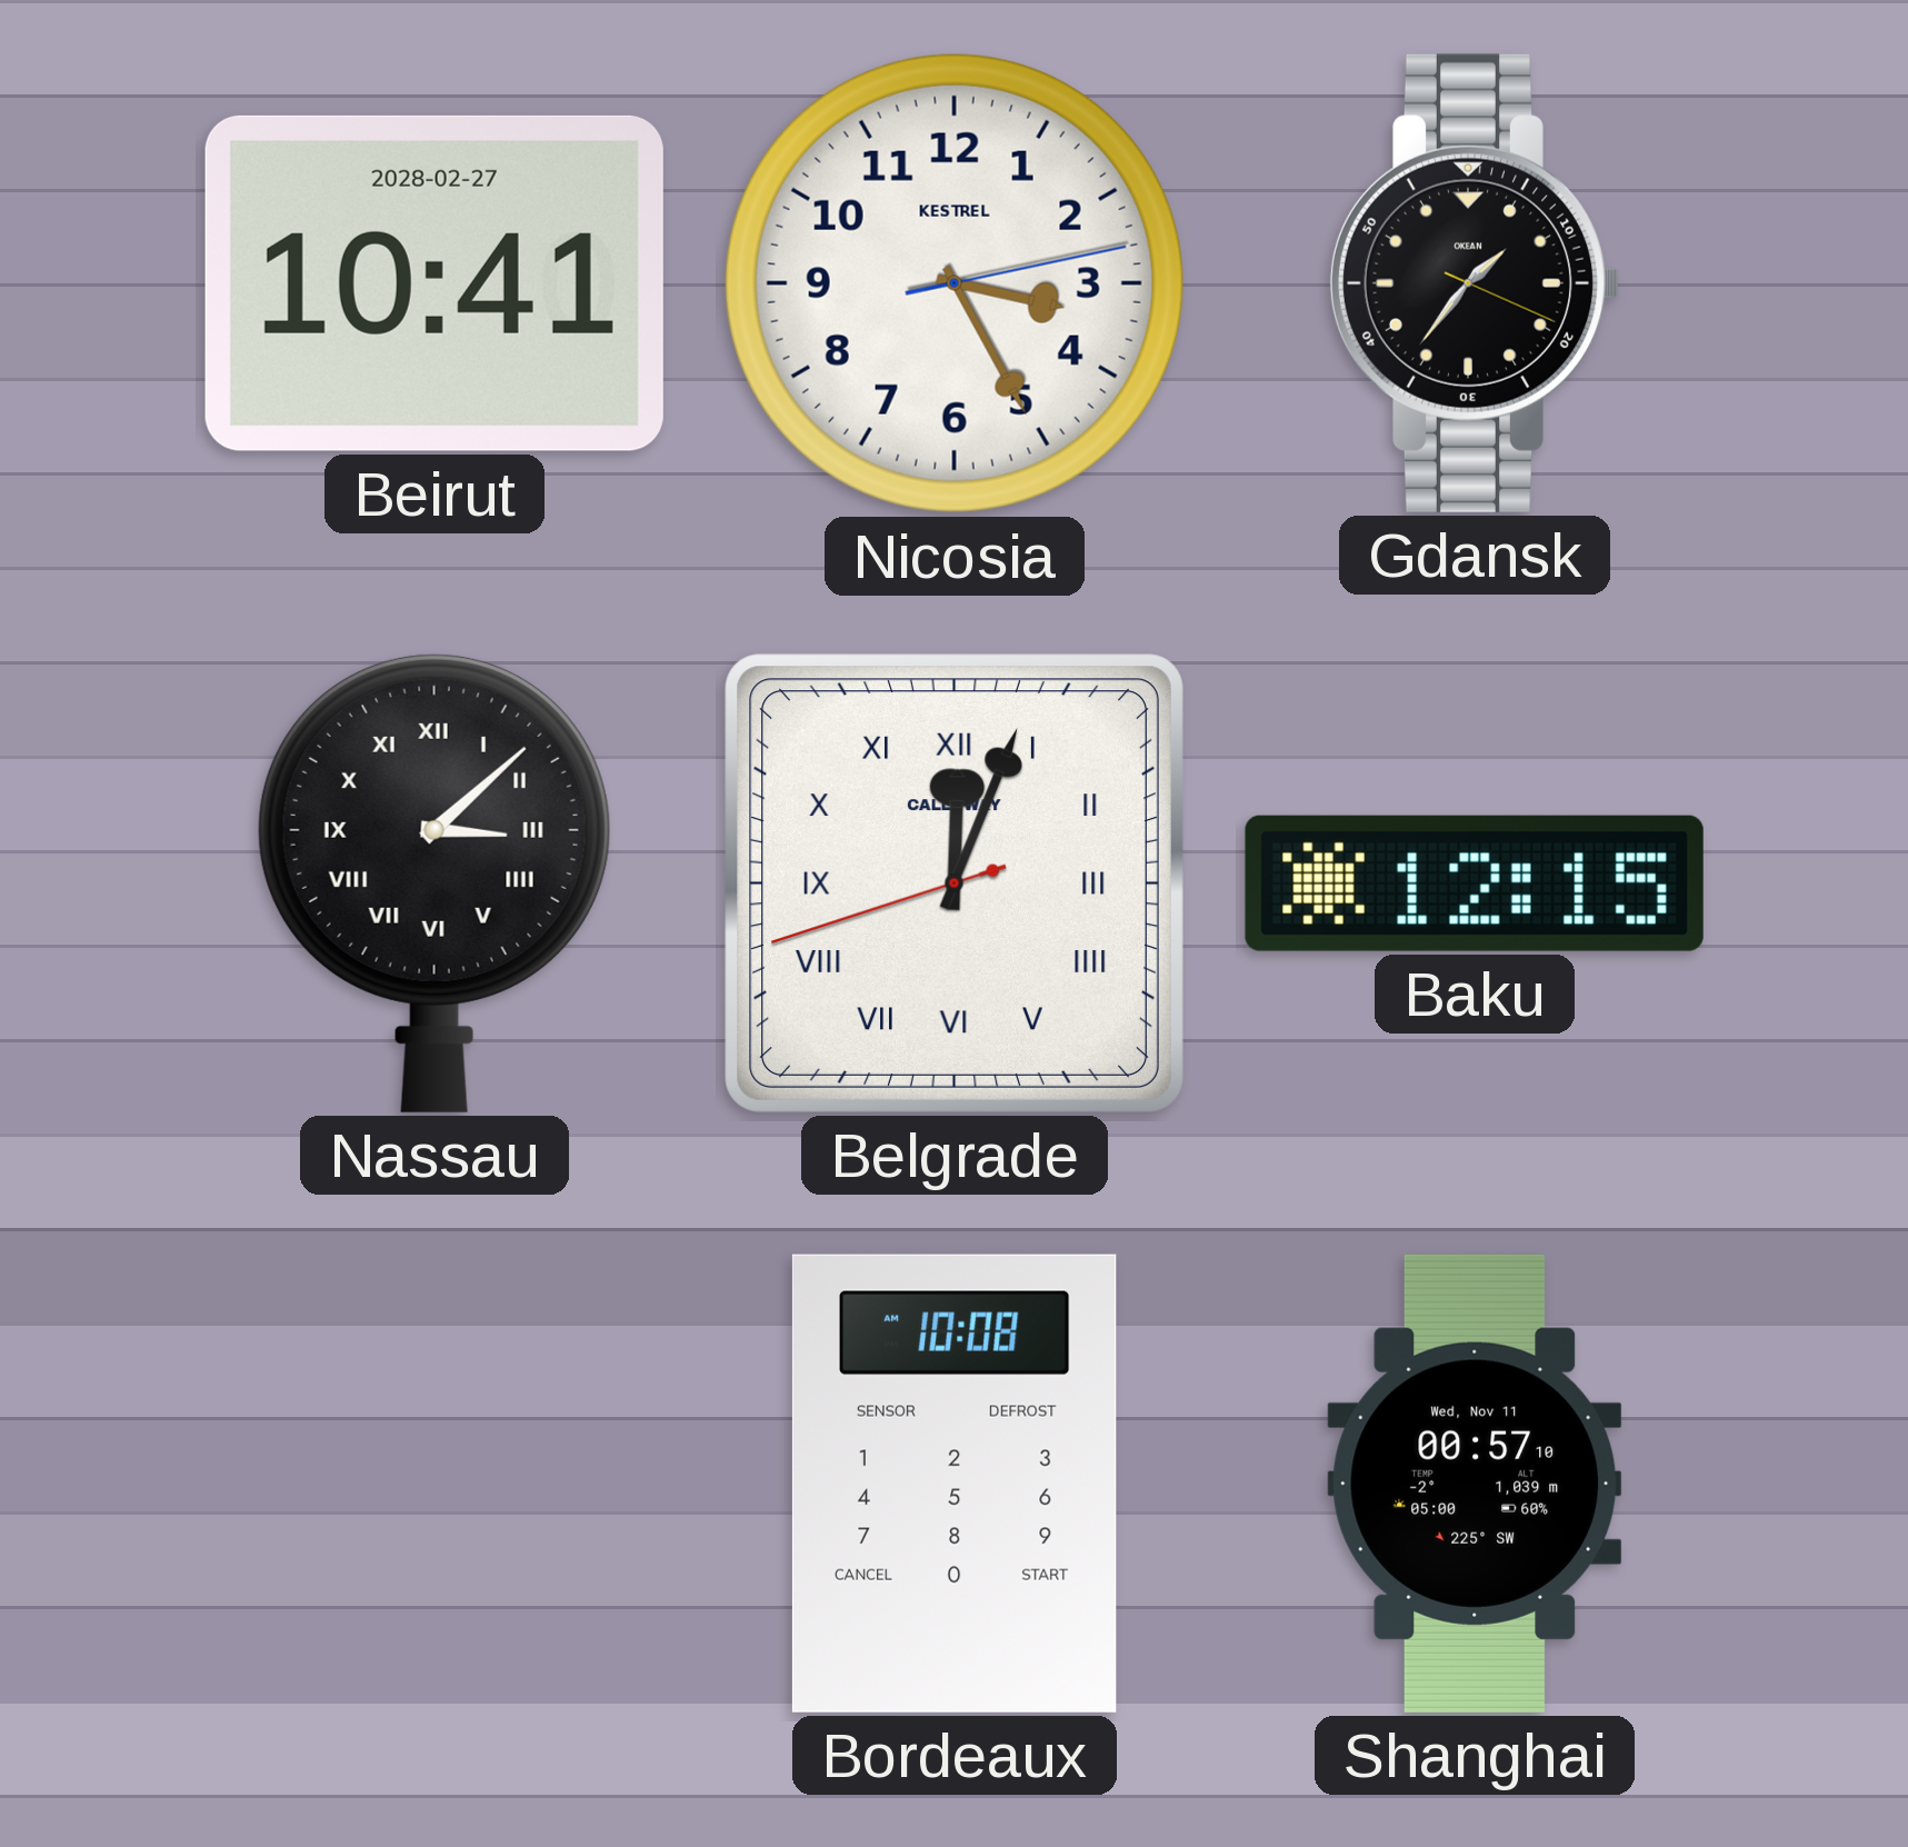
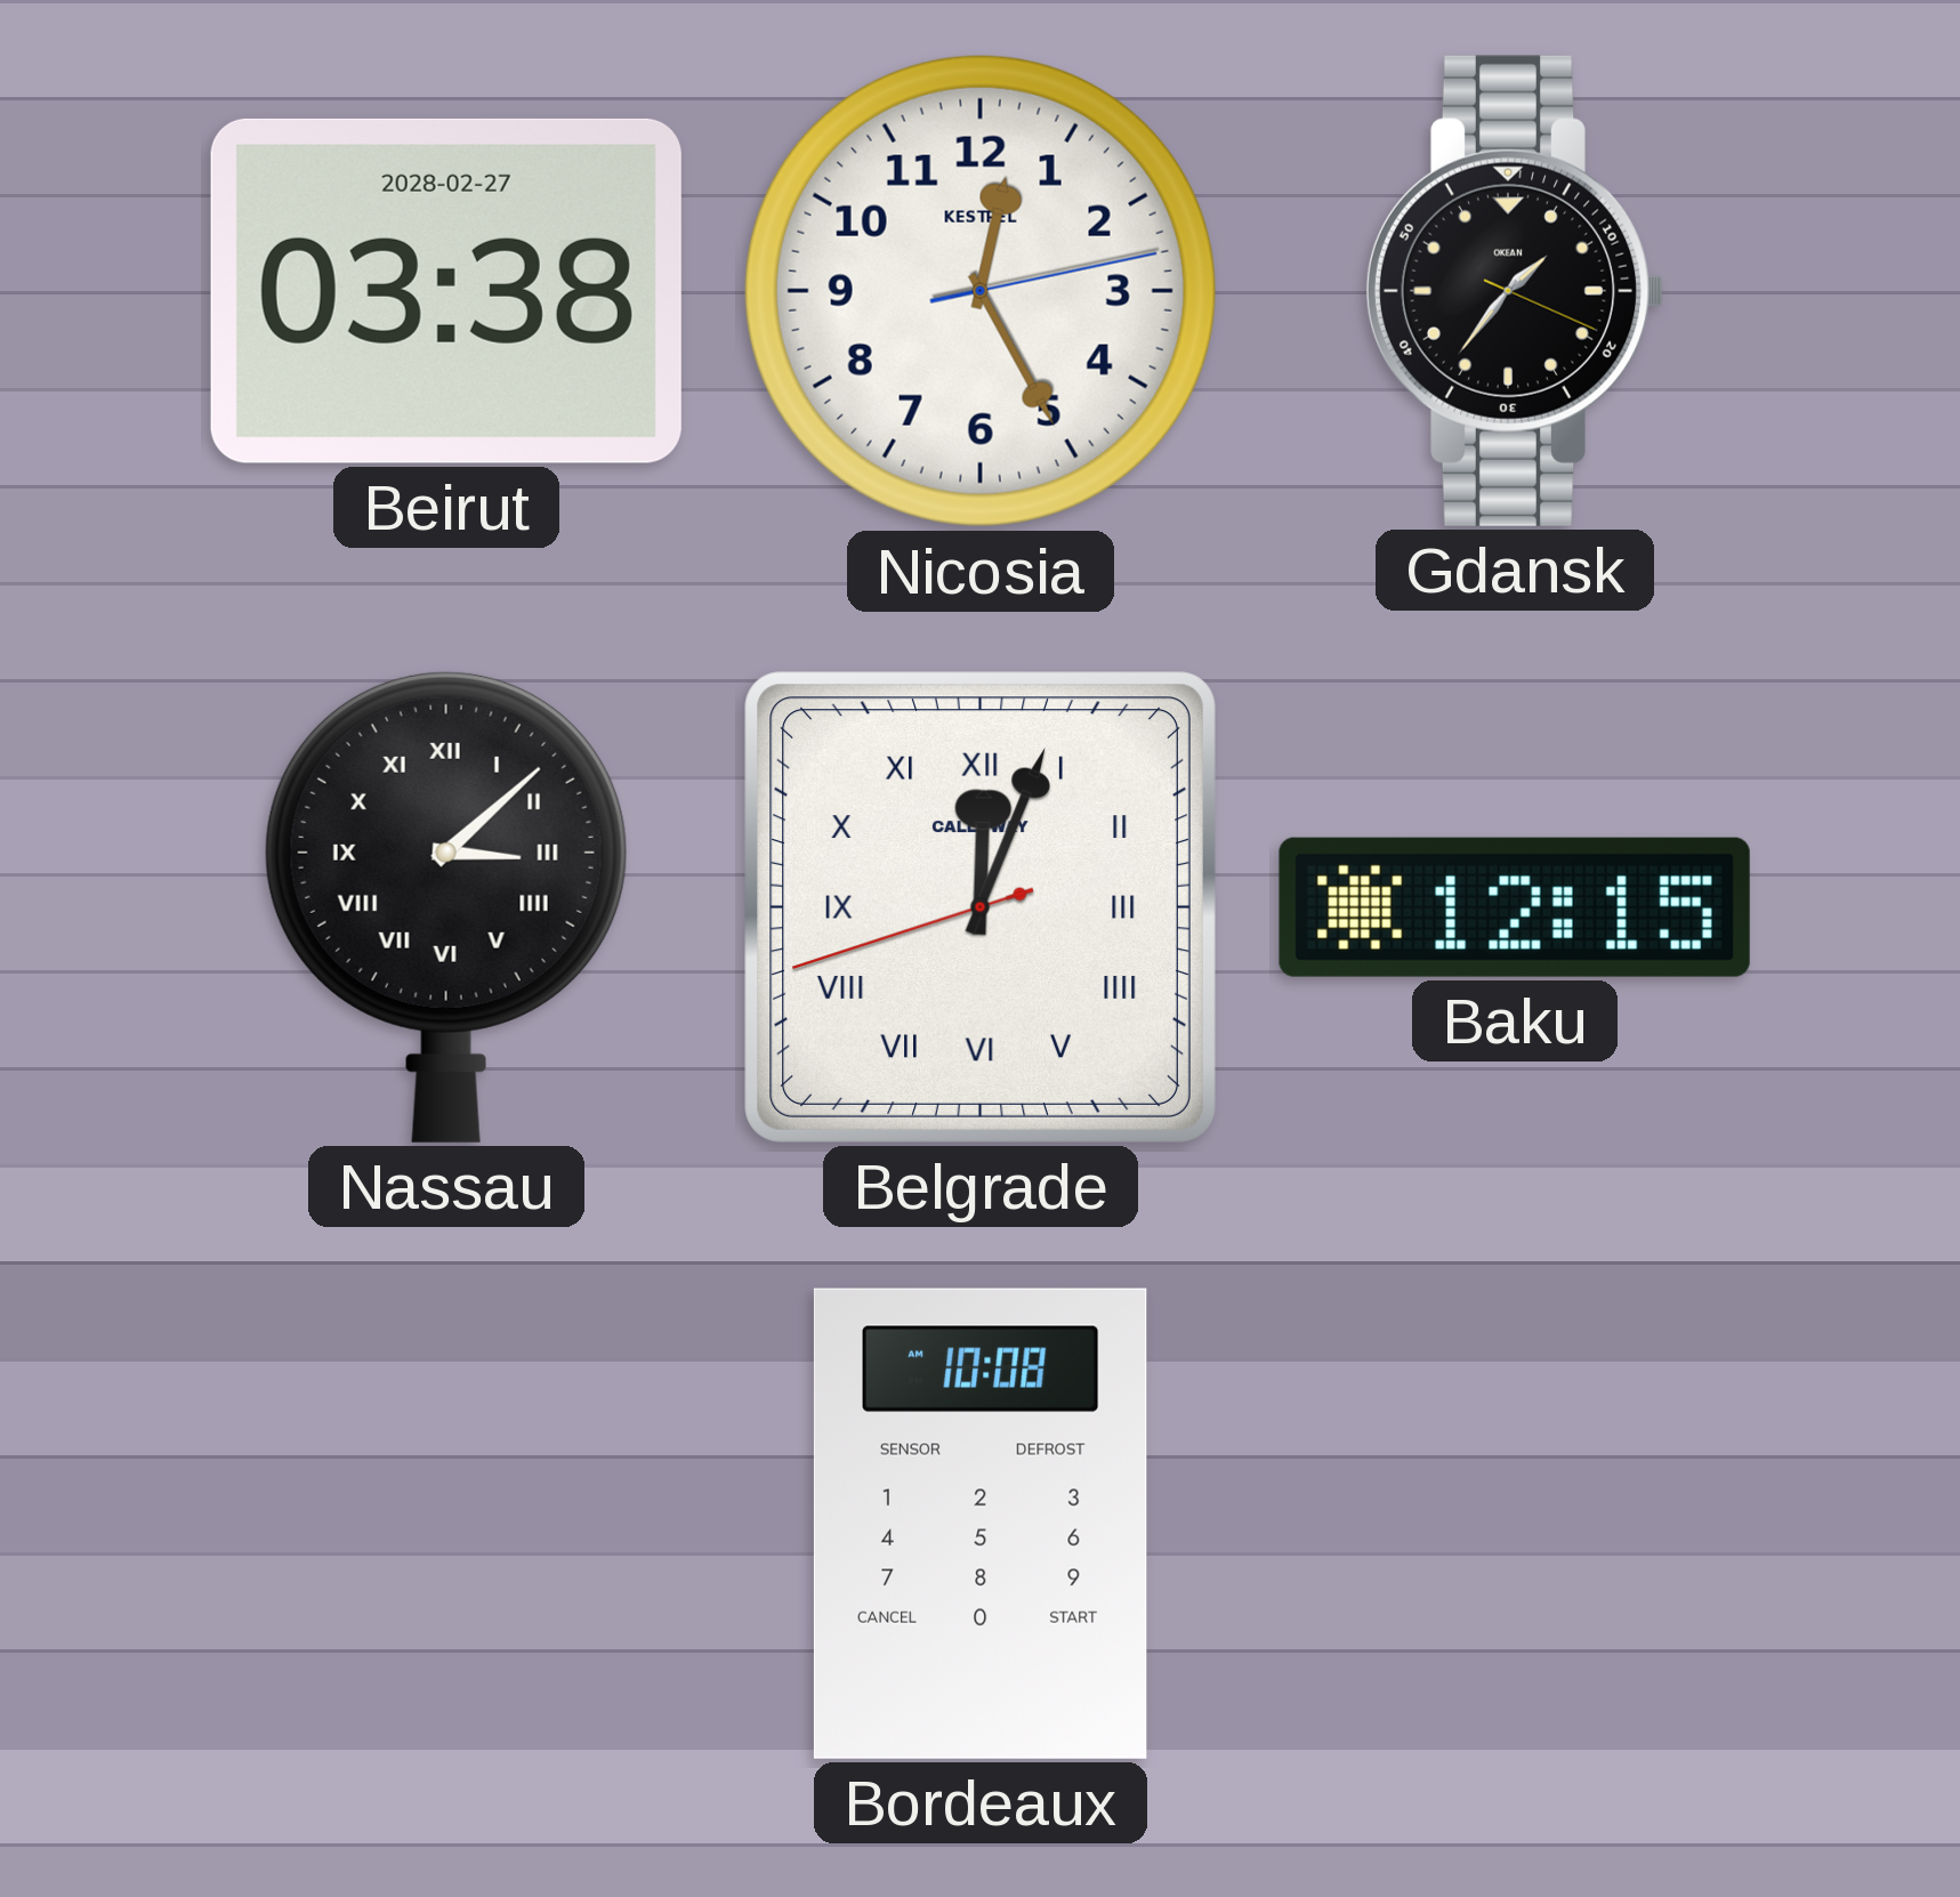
Beirut: 10:41 -> 03:38
Nicosia: 3:25 -> 12:25
Shanghai: 00:57 -> none
